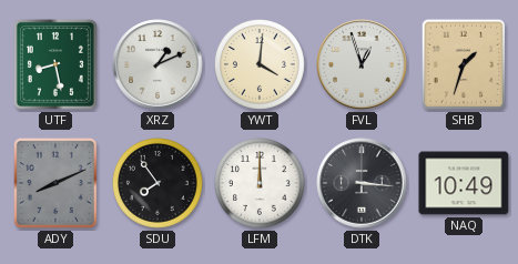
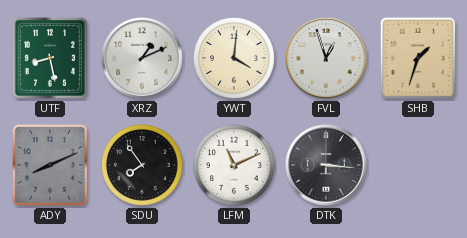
LFM: 12:00 -> 11:11
NAQ: 10:49 -> none
